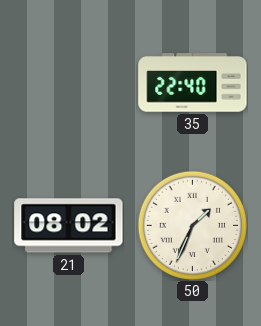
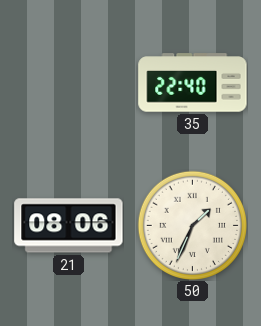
21: 08:02 -> 08:06
